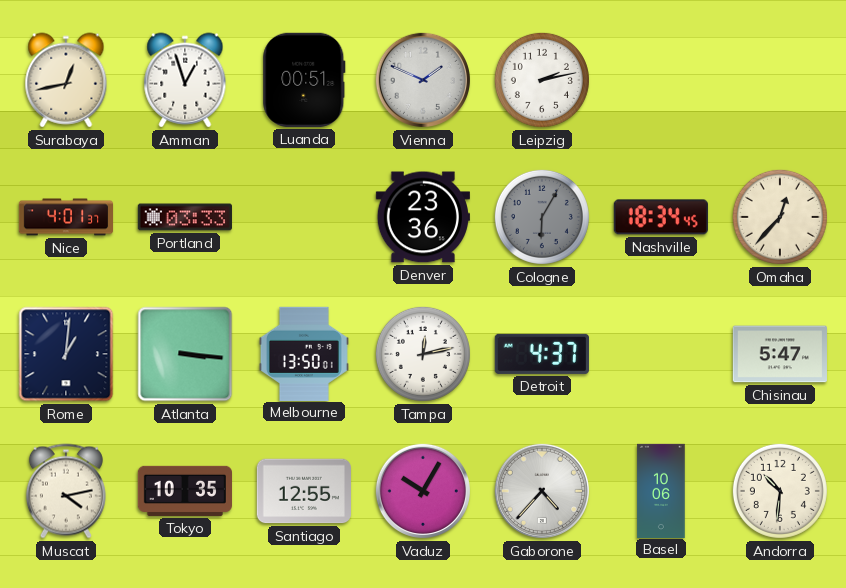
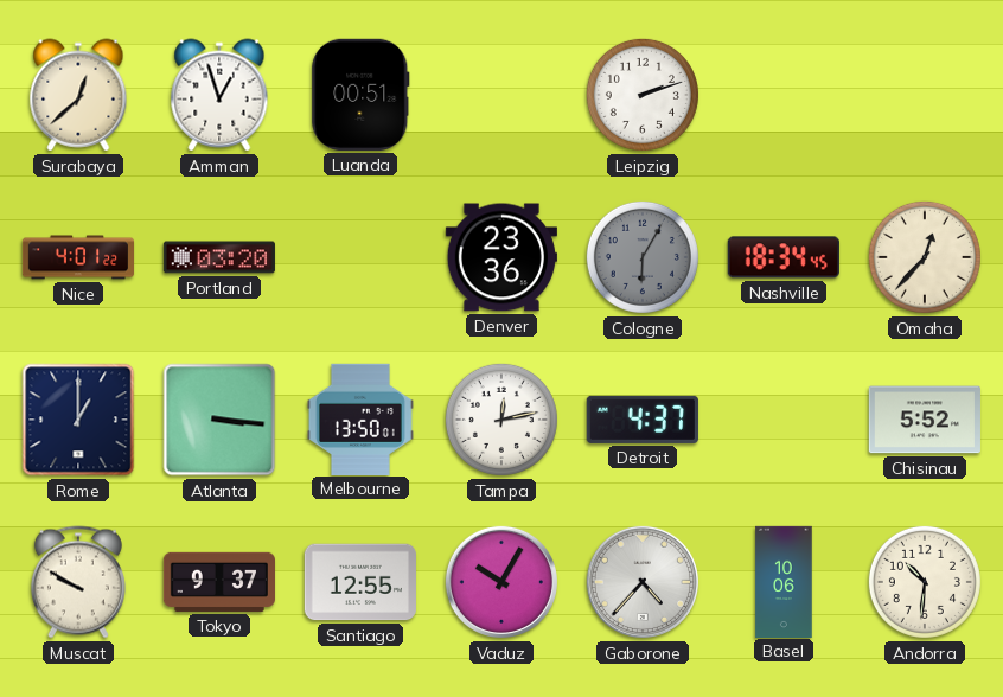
Surabaya: 12:43 -> 12:38
Vienna: 1:49 -> none
Leipzig: 2:13 -> 2:12
Nice: 4:01:37 -> 4:01:22
Portland: 03:33 -> 03:20
Rome: 1:01 -> 1:00
Chisinau: 5:47 -> 5:52
Muscat: 4:13 -> 9:50
Tokyo: 10:35 -> 9:37
